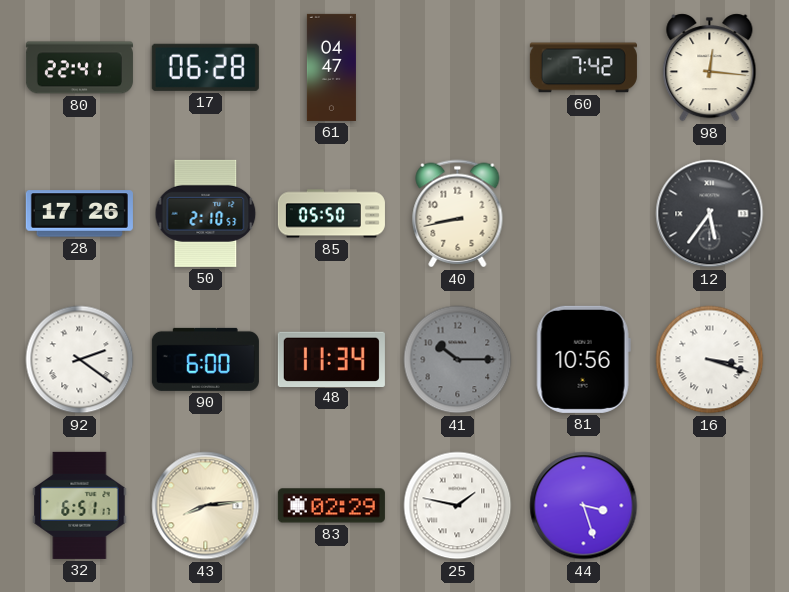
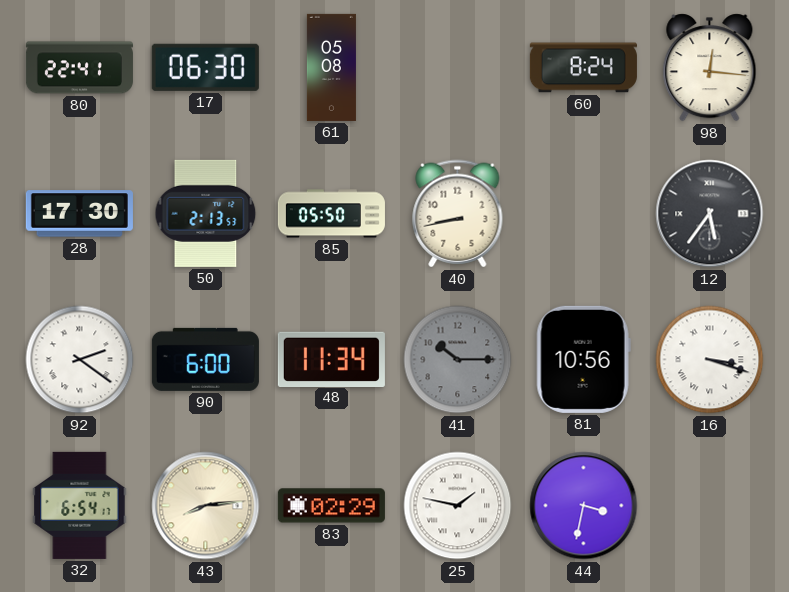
17: 06:28 -> 06:30
61: 04:47 -> 05:08
60: 7:42 -> 8:24
28: 17:26 -> 17:30
50: 2:10 -> 2:13
32: 6:51 -> 6:54
44: 3:27 -> 3:32
